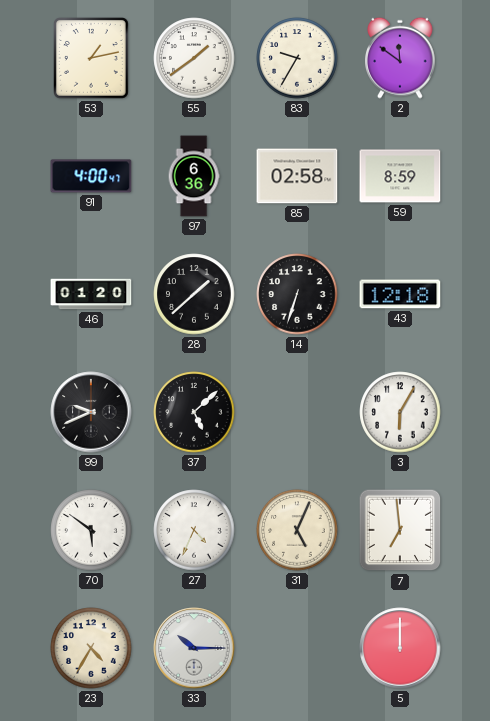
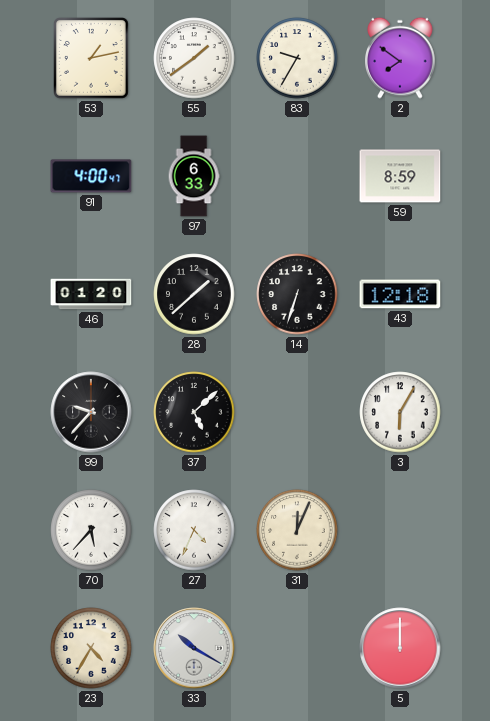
2: 11:51 -> 7:51
97: 6:36 -> 6:33
85: 02:58 -> none
99: 9:41 -> 9:37
70: 5:51 -> 5:37
31: 5:04 -> 12:04
7: 6:59 -> none
33: 10:15 -> 10:20
